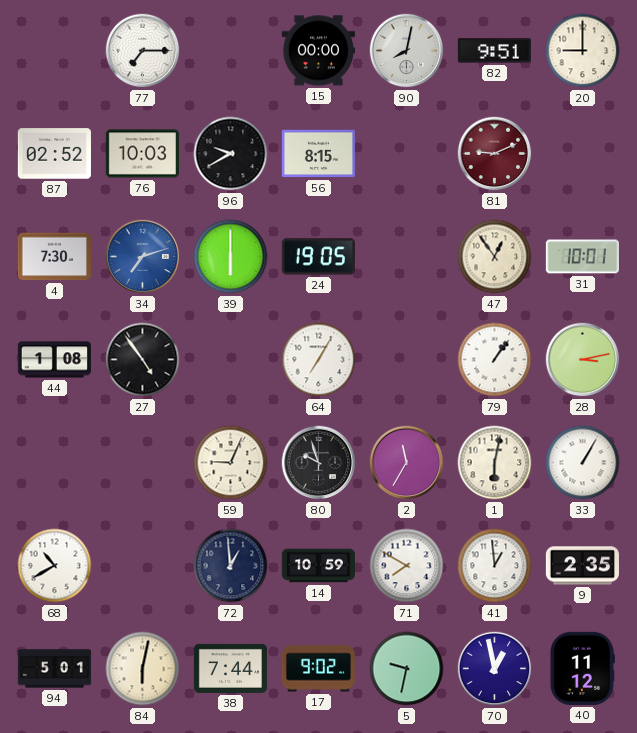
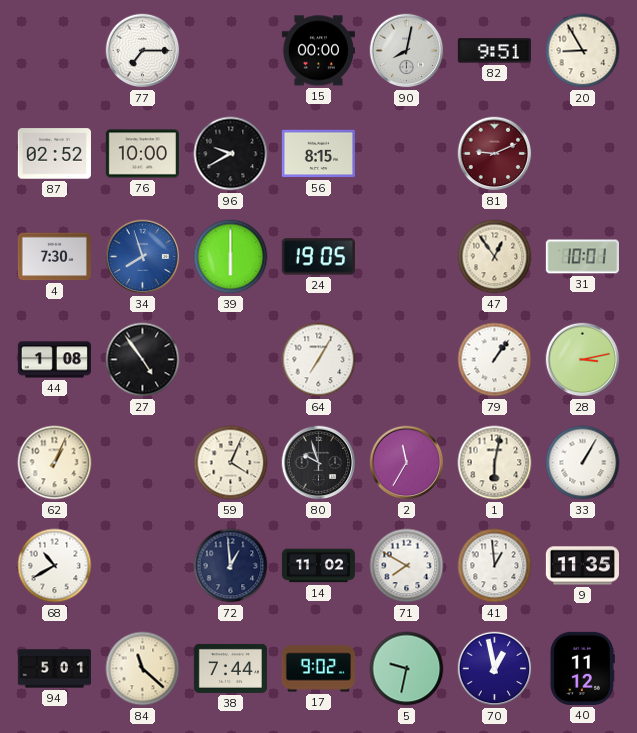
20: 9:00 -> 8:55
76: 10:03 -> 10:00
34: 7:12 -> 7:57
62: none -> 1:04
59: 9:04 -> 4:04
14: 10:59 -> 11:02
9: 2:35 -> 11:35
84: 6:02 -> 11:22
